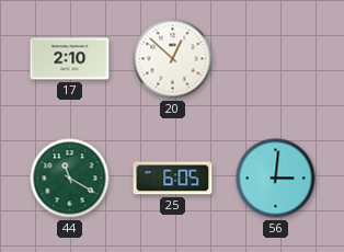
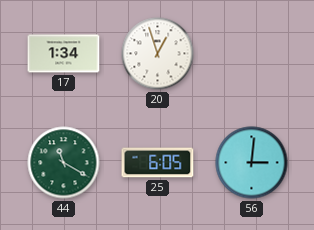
17: 2:10 -> 1:34
20: 12:52 -> 12:57
